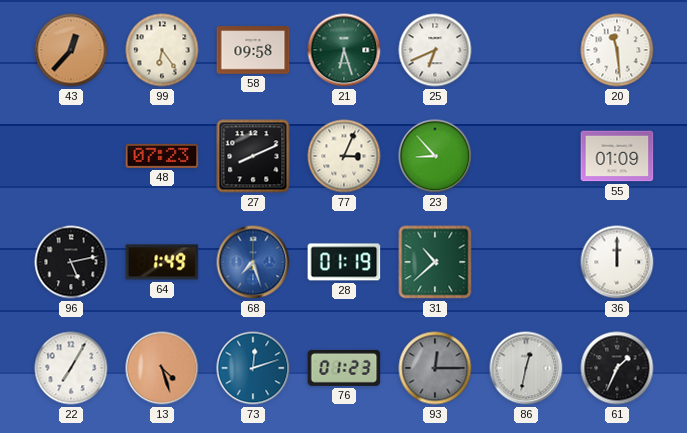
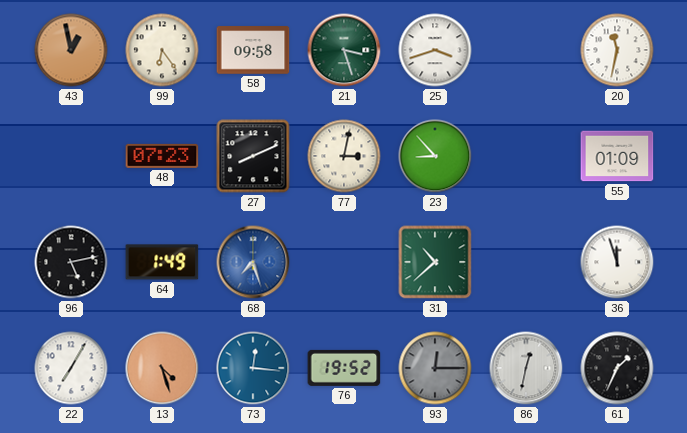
43: 12:37 -> 12:58
21: 6:27 -> 3:27
25: 6:41 -> 3:42
20: 11:29 -> 11:32
77: 3:04 -> 3:02
28: 01:19 -> none
36: 12:00 -> 11:57
73: 12:12 -> 12:16
76: 01:23 -> 19:52
